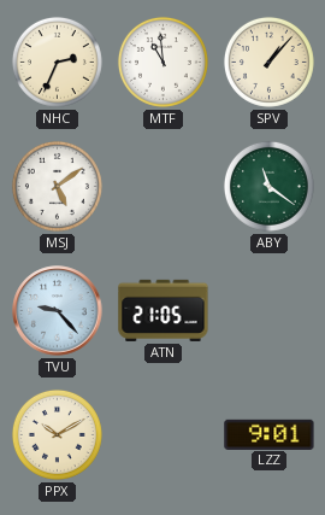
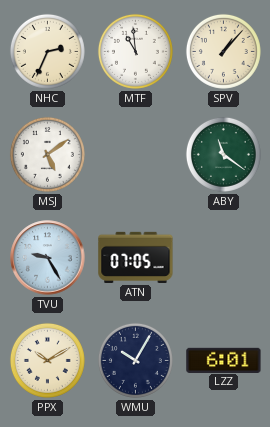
TVU: 9:23 -> 9:25
ATN: 21:05 -> 07:05
WMU: none -> 10:05
LZZ: 9:01 -> 6:01
